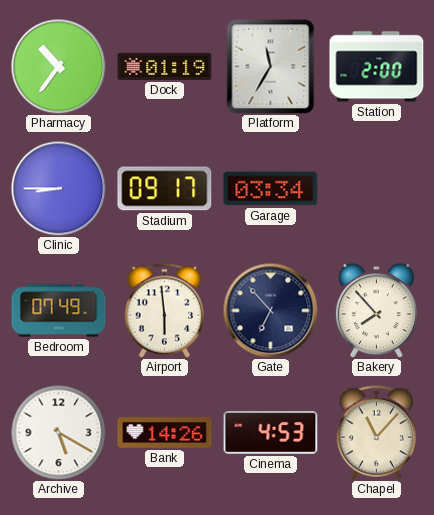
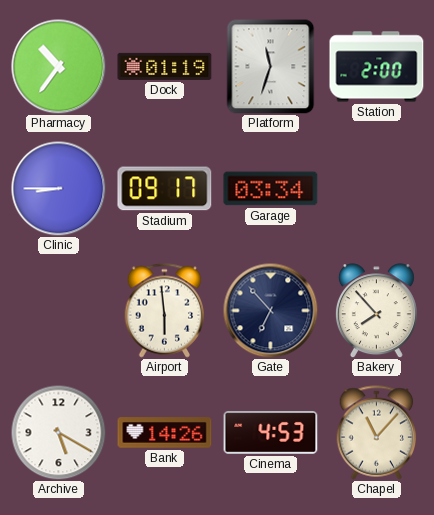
Platform: 11:35 -> 11:33
Bedroom: 07:49 -> none
